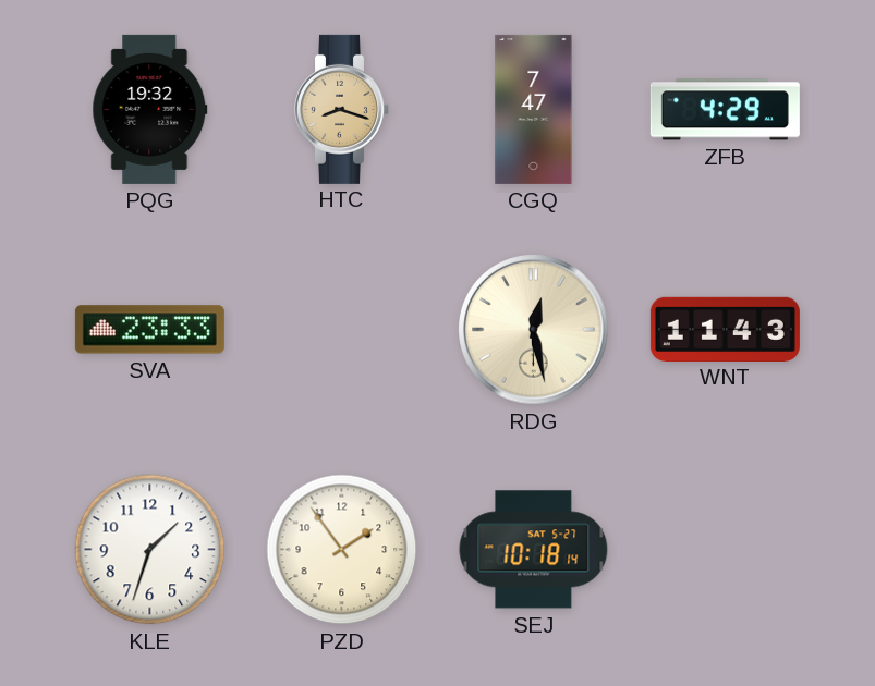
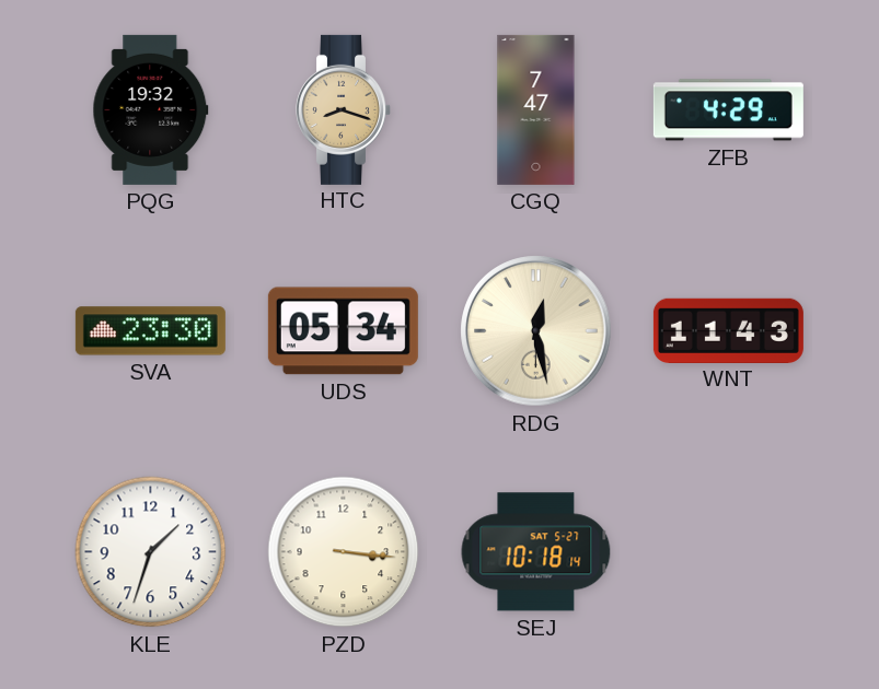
SVA: 23:33 -> 23:30
UDS: none -> 05:34
PZD: 1:54 -> 3:16
